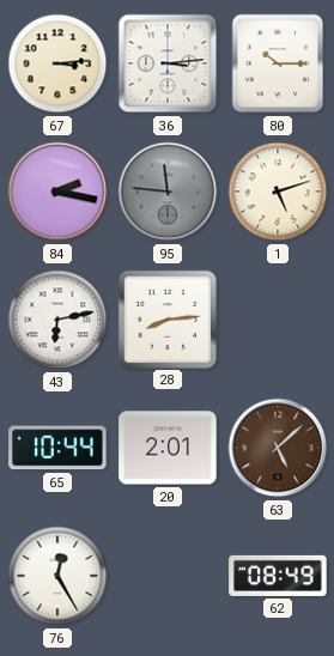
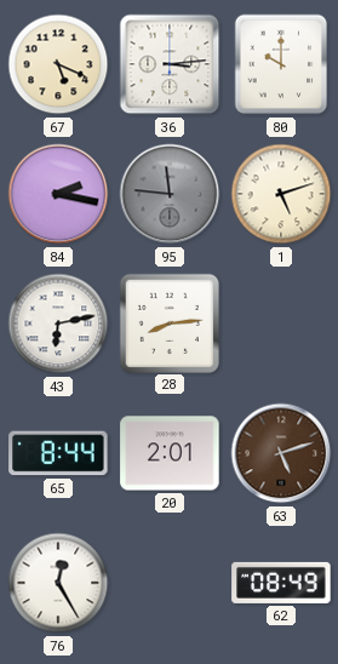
67: 3:14 -> 5:19
80: 10:15 -> 10:00
65: 10:44 -> 8:44
63: 5:08 -> 5:12
